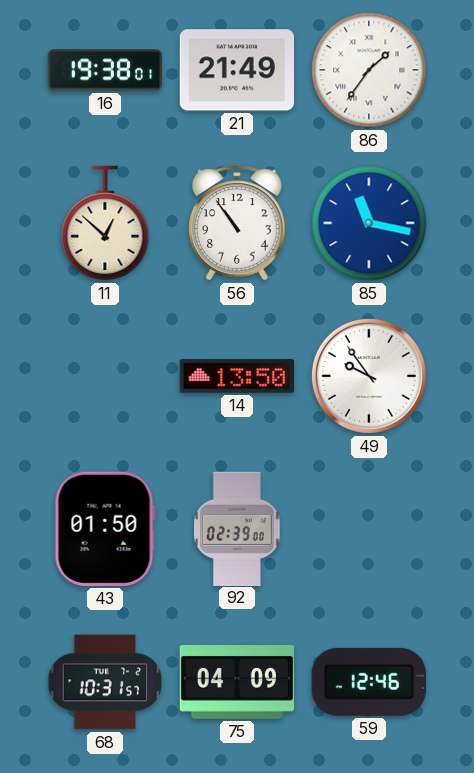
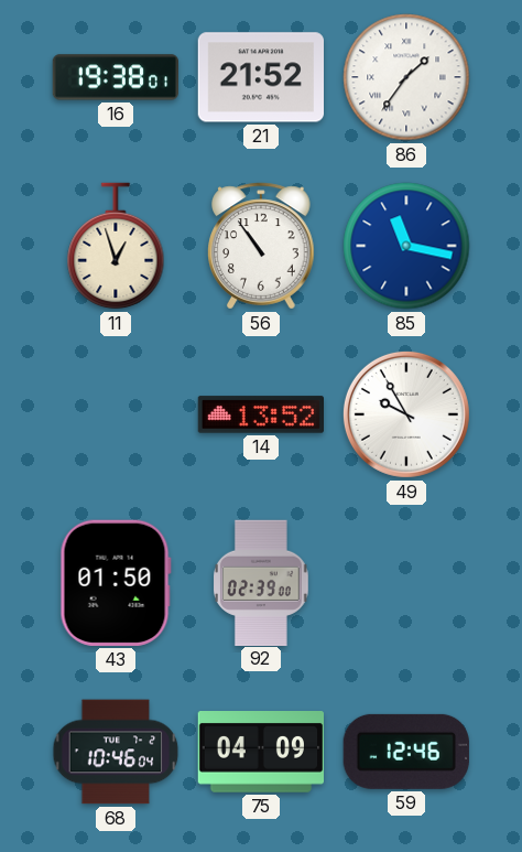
21: 21:49 -> 21:52
11: 12:52 -> 12:57
14: 13:50 -> 13:52
49: 9:54 -> 9:55
68: 10:31 -> 10:46
